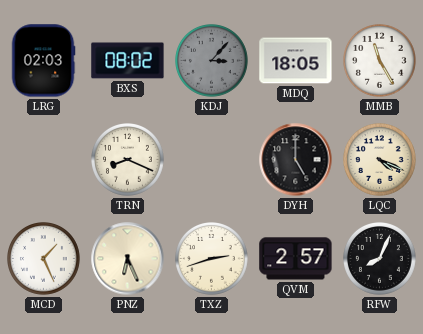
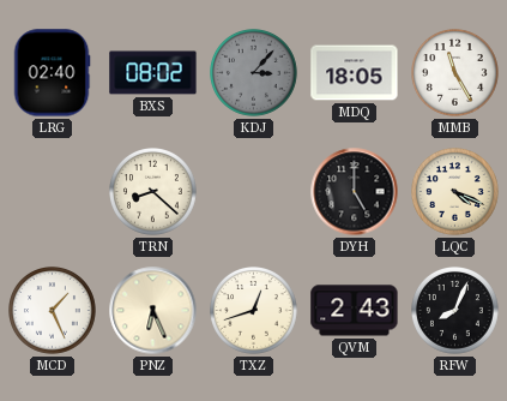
LRG: 02:03 -> 02:40
TRN: 8:19 -> 8:22
TXZ: 2:42 -> 12:42
QVM: 2:57 -> 2:43
